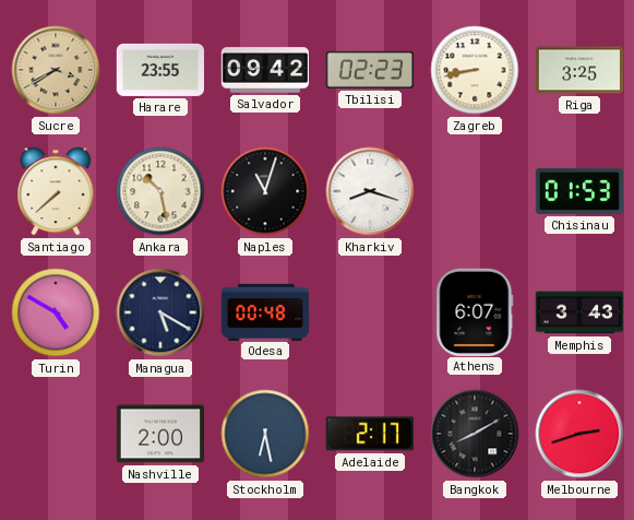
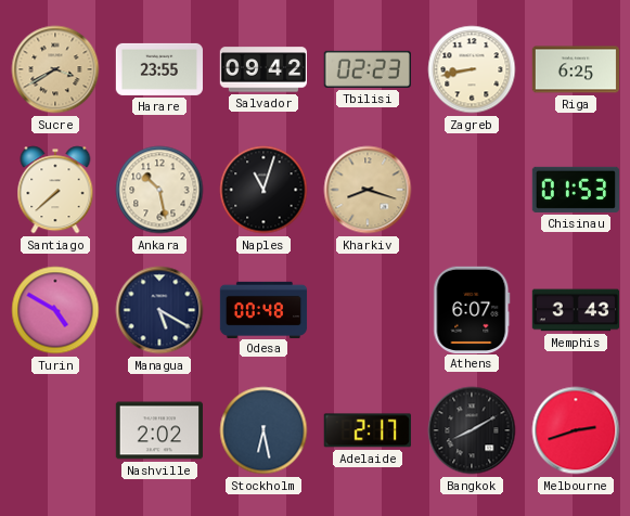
Riga: 3:25 -> 6:25
Kharkiv dial: white -> champagne
Nashville: 2:00 -> 2:02
